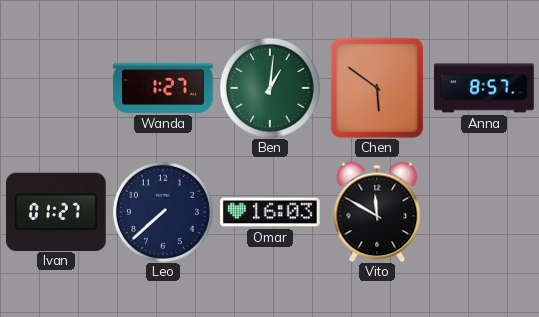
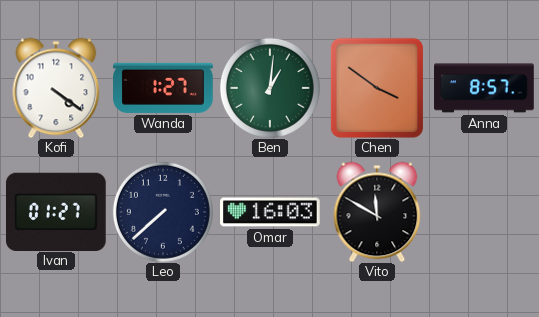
Kofi: none -> 4:21
Chen: 5:51 -> 3:51
